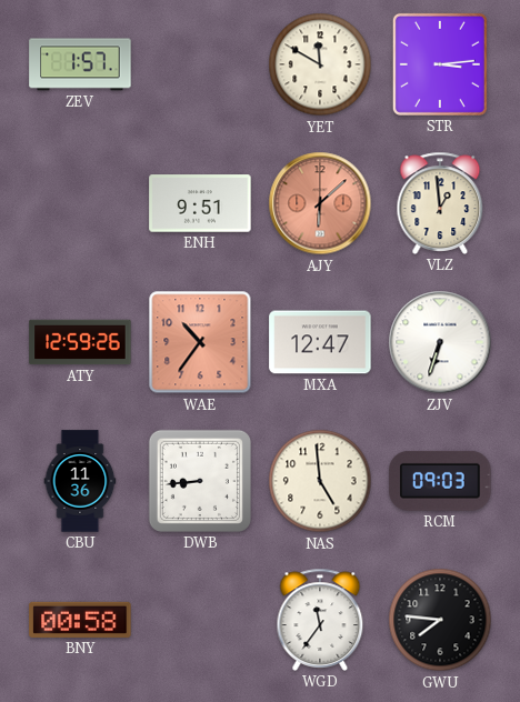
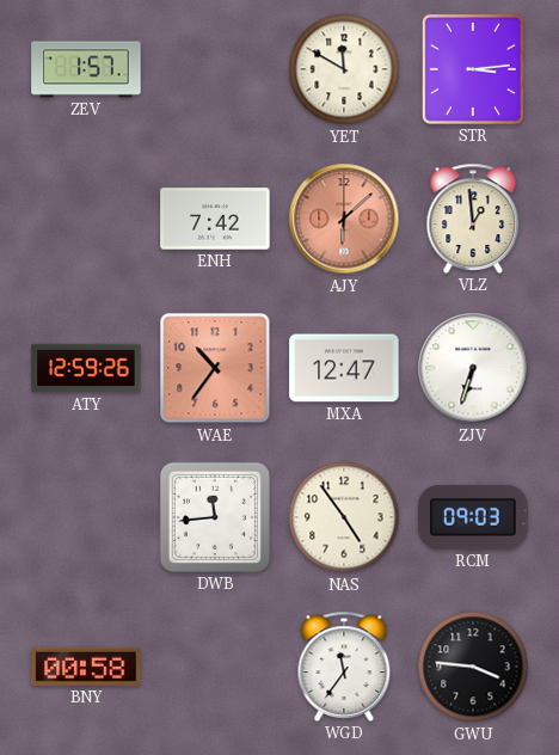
ENH: 9:51 -> 7:42
CBU: 11:36 -> none
DWB: 8:44 -> 11:44
NAS: 4:59 -> 4:54
GWU: 7:46 -> 3:46
